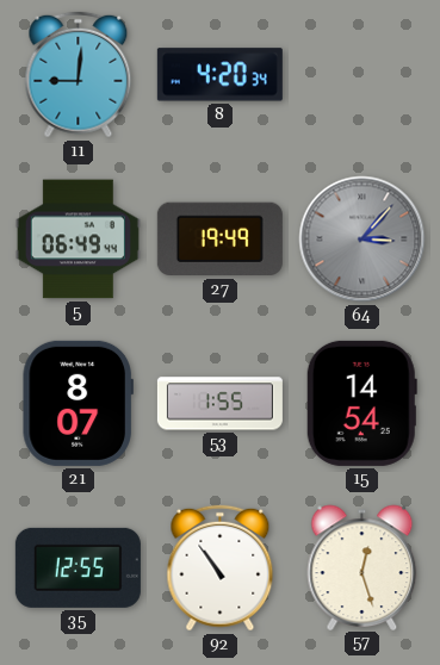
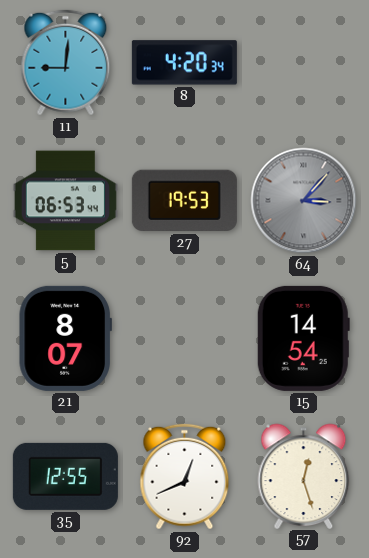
5: 06:49 -> 06:53
27: 19:49 -> 19:53
53: 1:55 -> none
92: 10:54 -> 12:41
